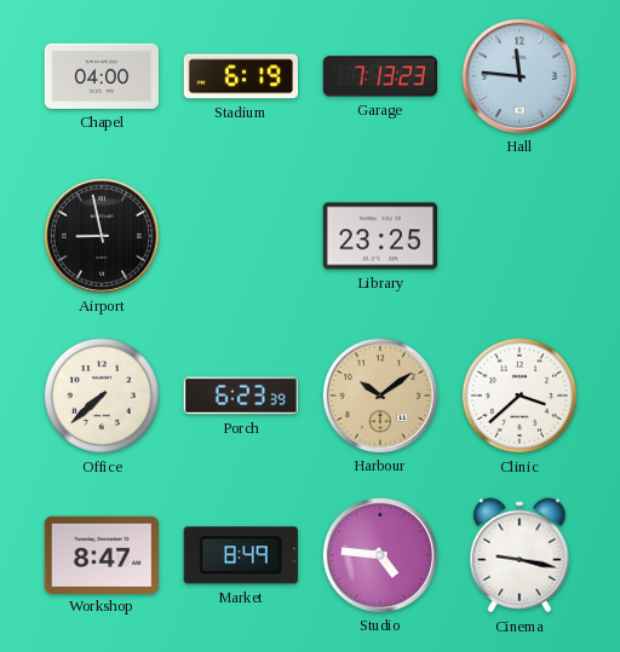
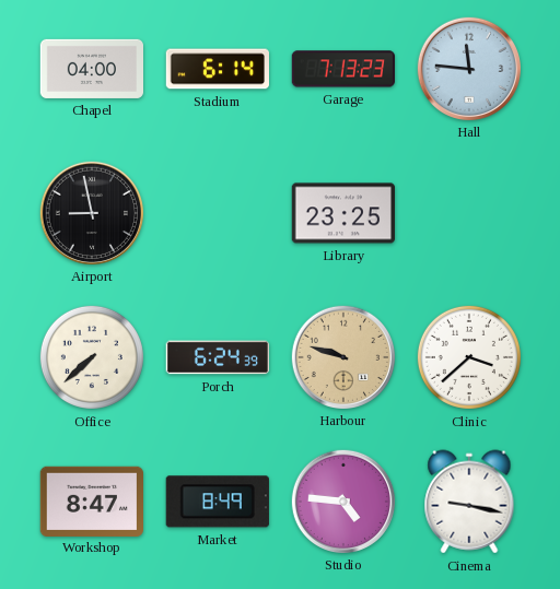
Stadium: 6:19 -> 6:14
Porch: 6:23 -> 6:24
Harbour: 10:09 -> 9:48
